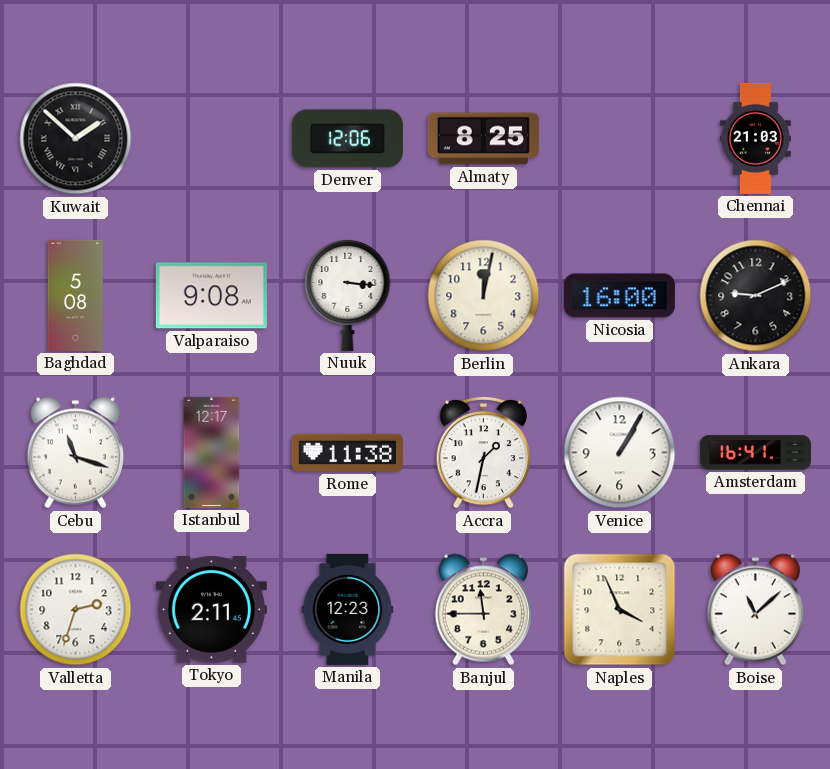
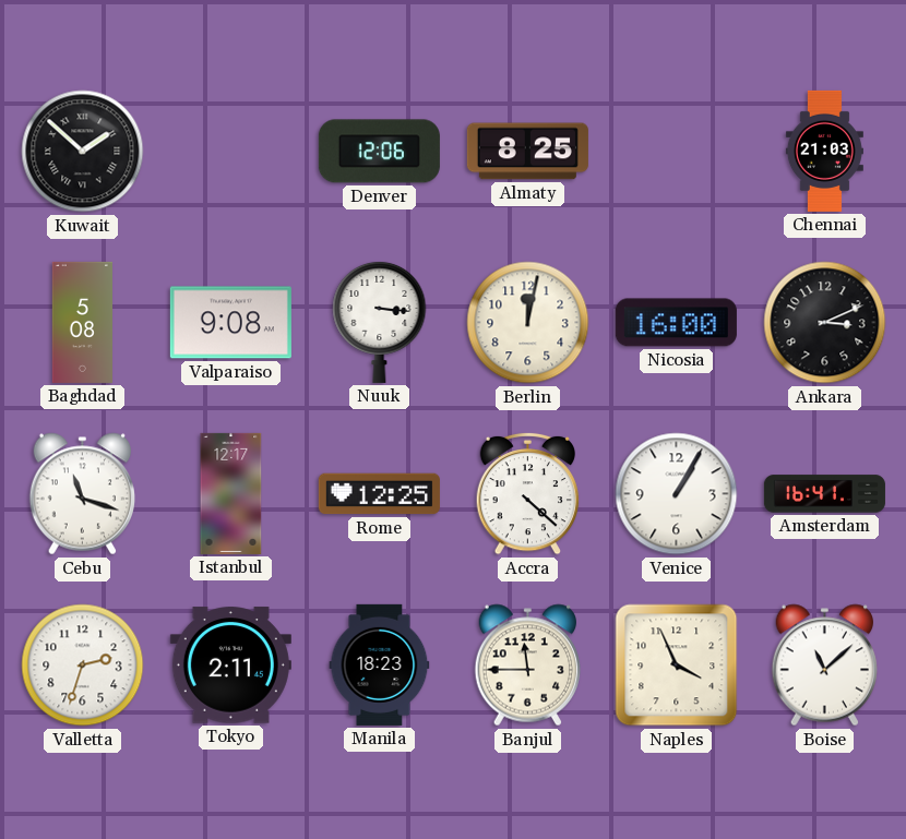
Ankara: 9:11 -> 3:11
Rome: 11:38 -> 12:25
Accra: 1:32 -> 4:22
Manila: 12:23 -> 18:23
